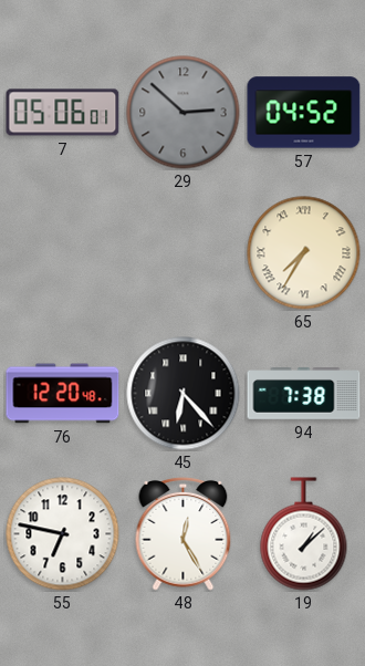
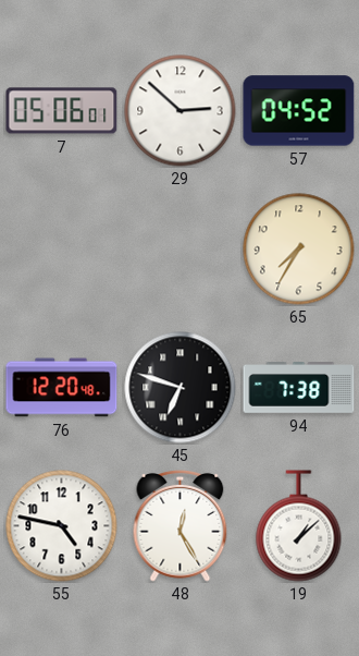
29 dial: grey -> white
65 numerals: Roman -> Arabic
45: 6:23 -> 6:48
55: 6:47 -> 4:47
